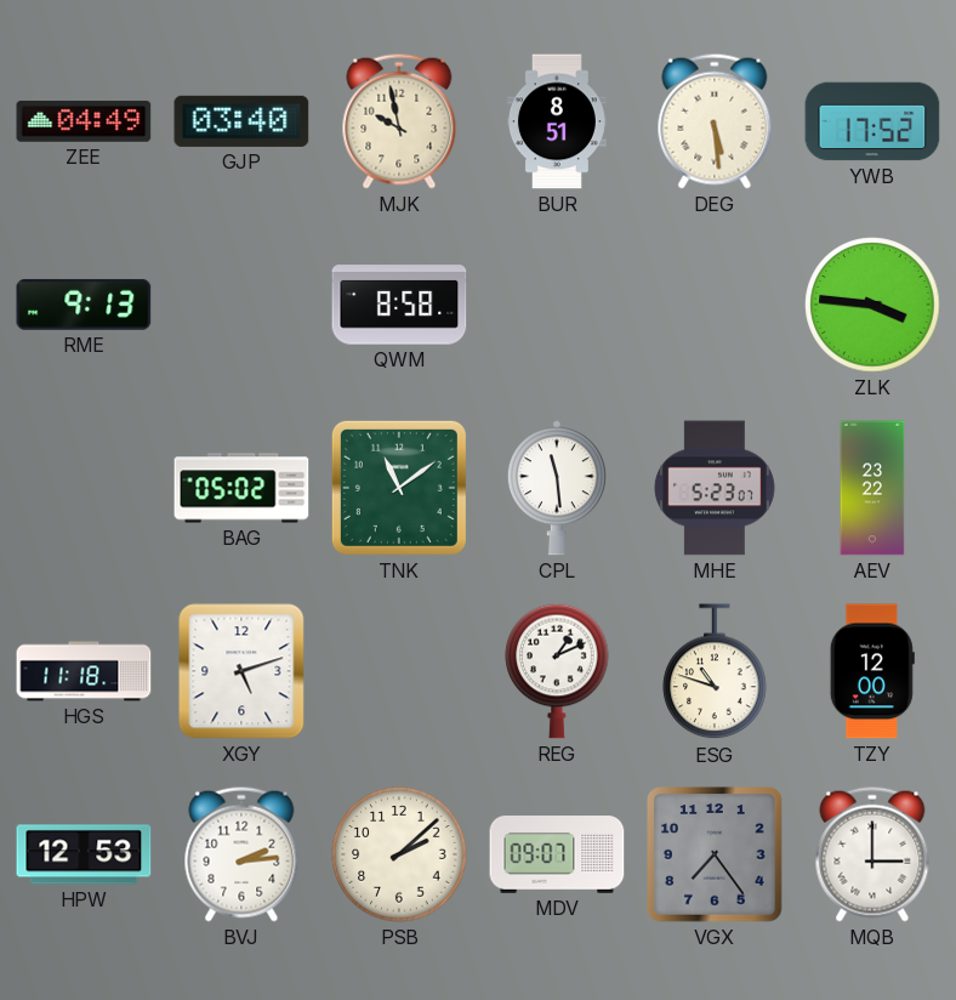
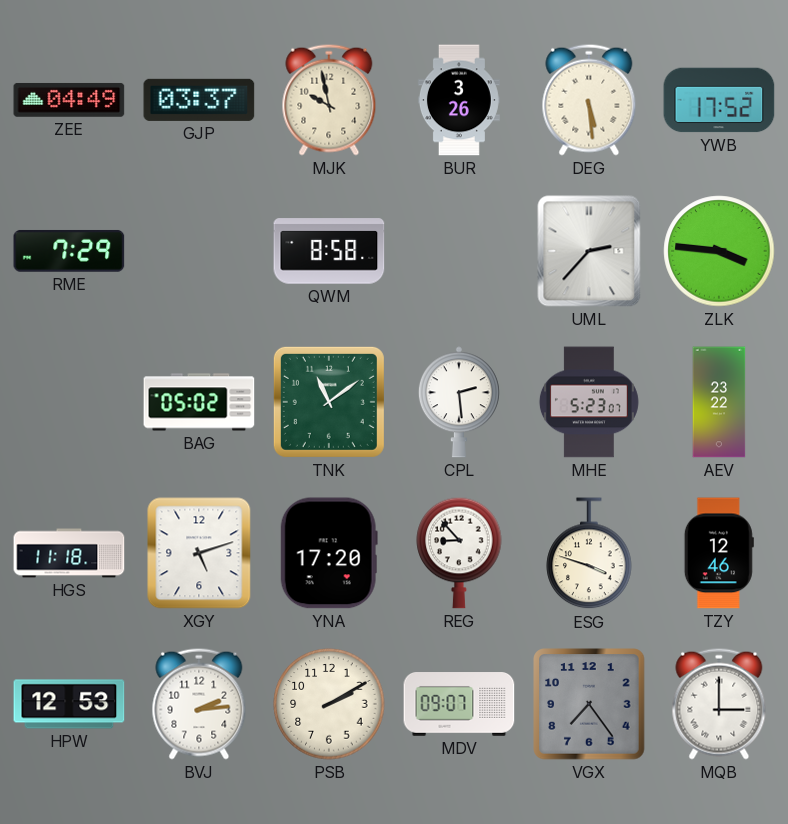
GJP: 03:40 -> 03:37
BUR: 8:51 -> 3:26
RME: 9:13 -> 7:29
UML: none -> 2:37
CPL: 11:29 -> 2:29
YNA: none -> 17:20
REG: 1:11 -> 8:53
ESG: 10:48 -> 3:48
TZY: 12:00 -> 12:46
PSB: 2:08 -> 2:10
